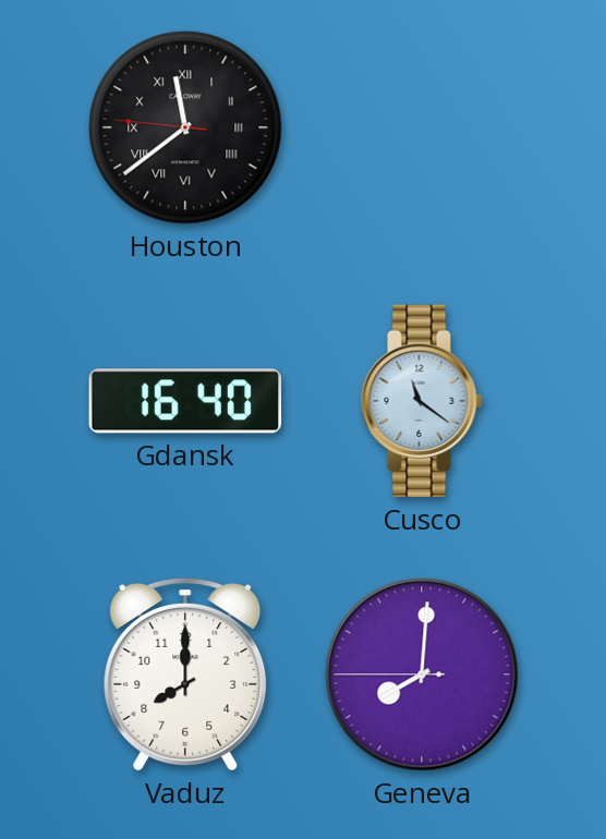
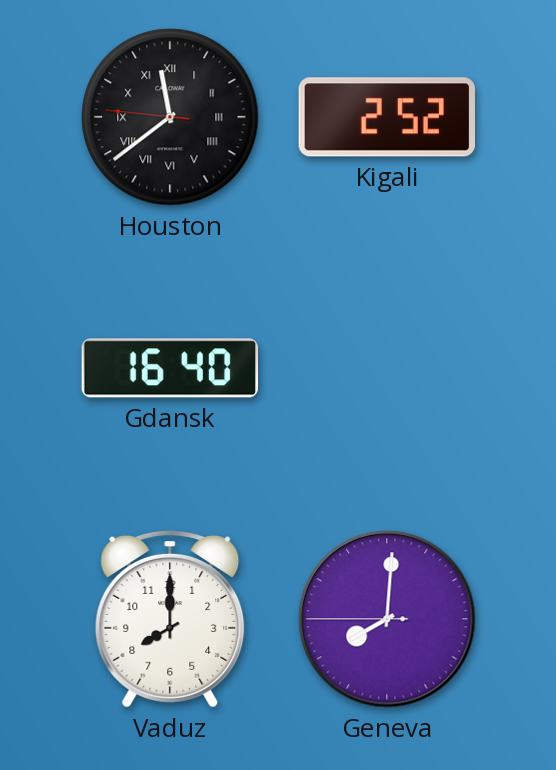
Kigali: none -> 2:52
Cusco: 11:21 -> none
